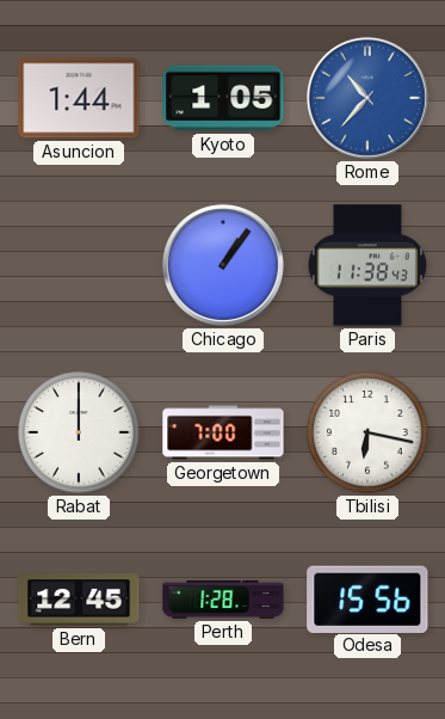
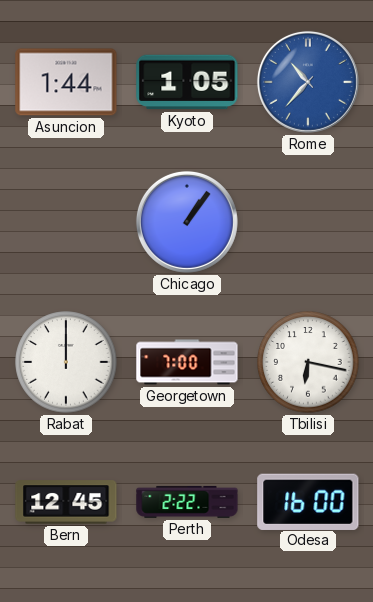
Paris: 11:38 -> none
Perth: 1:28 -> 2:22
Odesa: 15:56 -> 16:00
